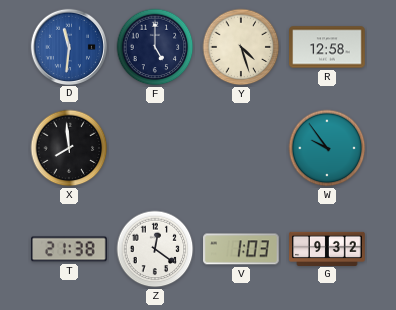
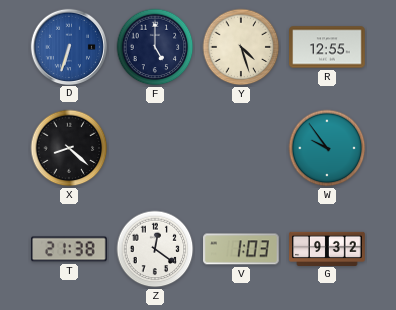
D: 11:31 -> 6:33
R: 12:58 -> 12:55
X: 7:59 -> 8:22
